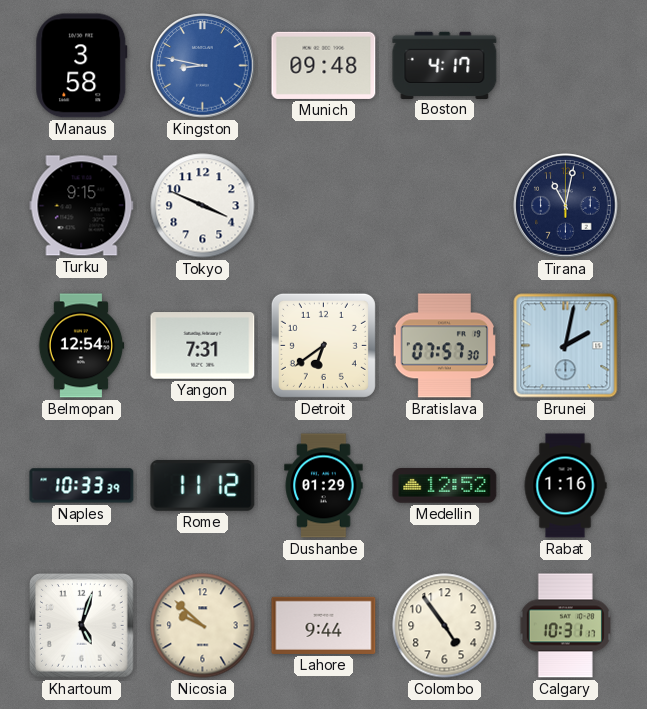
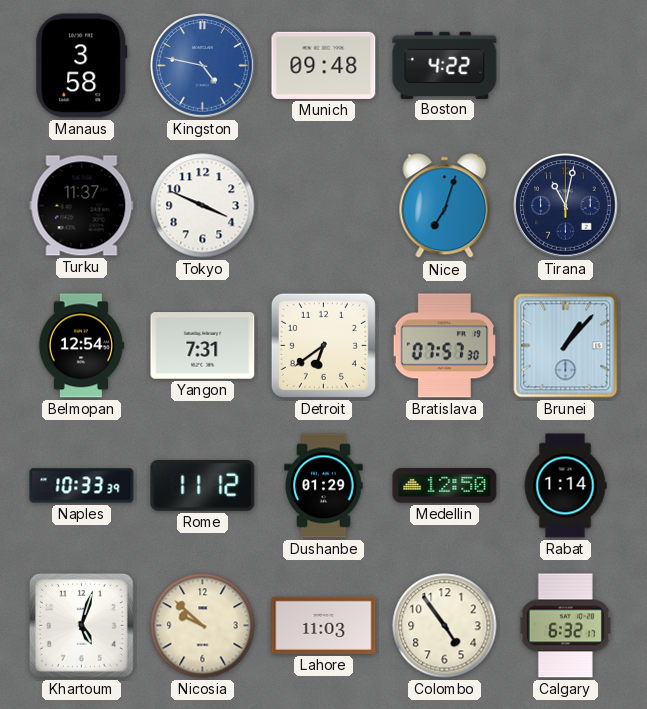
Kingston: 8:47 -> 4:47
Boston: 4:17 -> 4:22
Turku: 9:15 -> 11:37
Nice: none -> 7:03
Brunei: 2:02 -> 1:07
Medellin: 12:52 -> 12:50
Rabat: 1:16 -> 1:14
Lahore: 9:44 -> 11:03
Calgary: 10:31 -> 6:32
